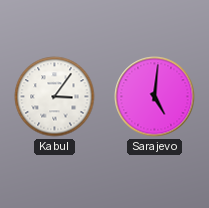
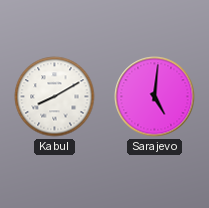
Kabul: 3:06 -> 8:10
